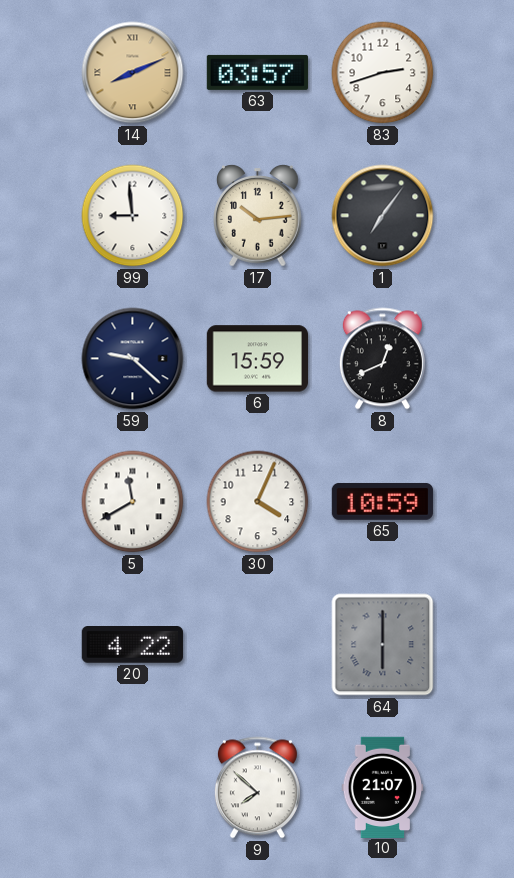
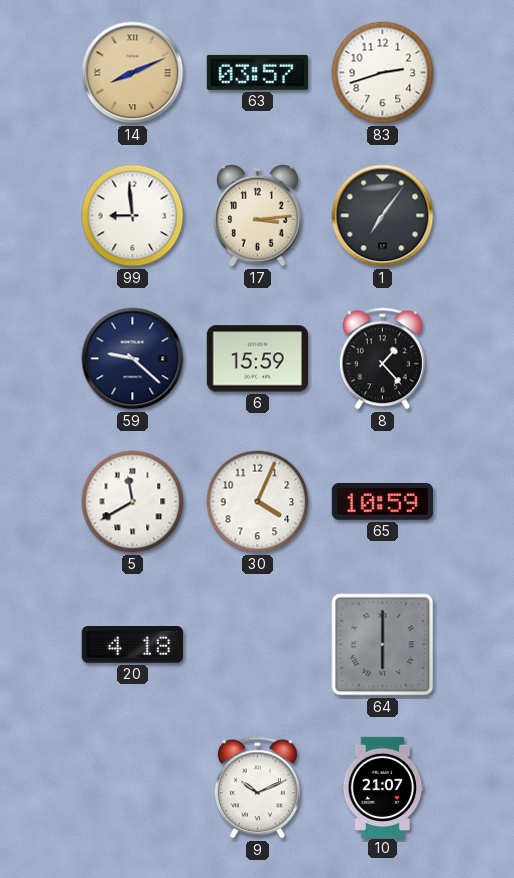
17: 10:14 -> 3:14
8: 12:41 -> 1:23
20: 4:22 -> 4:18
9: 7:52 -> 10:11
